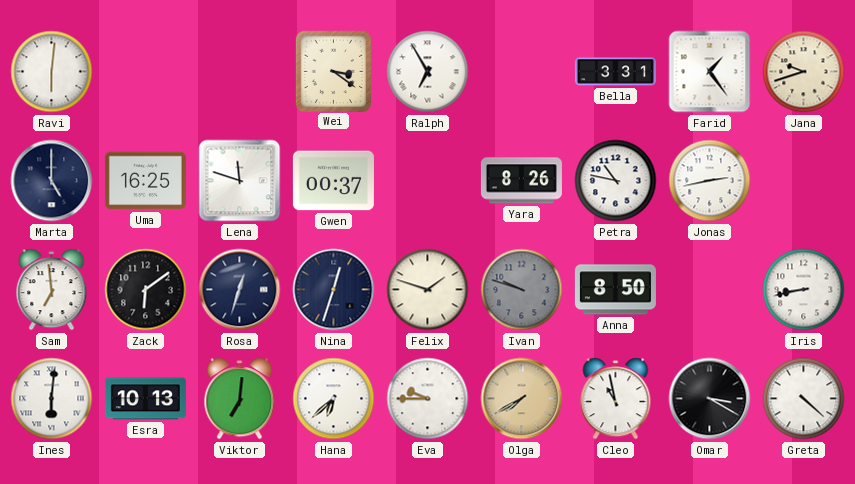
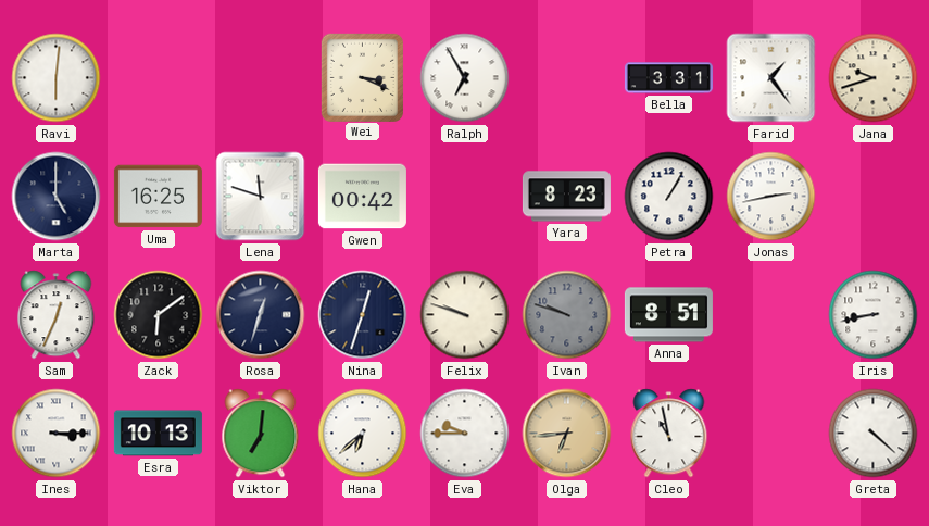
Wei: 3:21 -> 3:19
Gwen: 00:37 -> 00:42
Yara: 8:26 -> 8:23
Petra: 10:47 -> 1:05
Sam: 6:59 -> 12:34
Felix: 1:48 -> 9:48
Anna: 8:50 -> 8:51
Ines: 6:01 -> 3:15
Olga: 7:40 -> 6:44
Omar: 3:20 -> none
